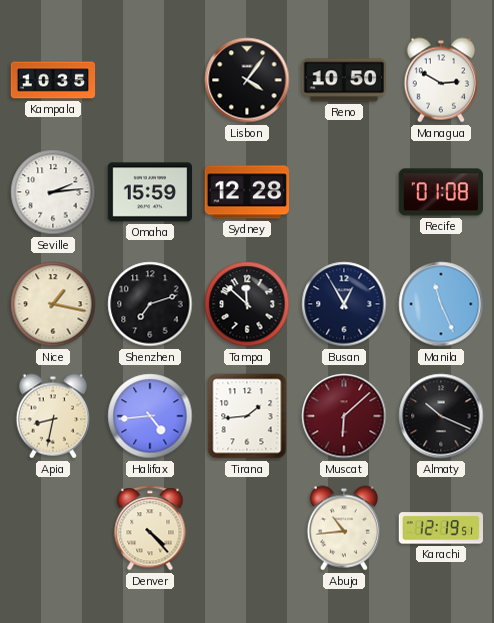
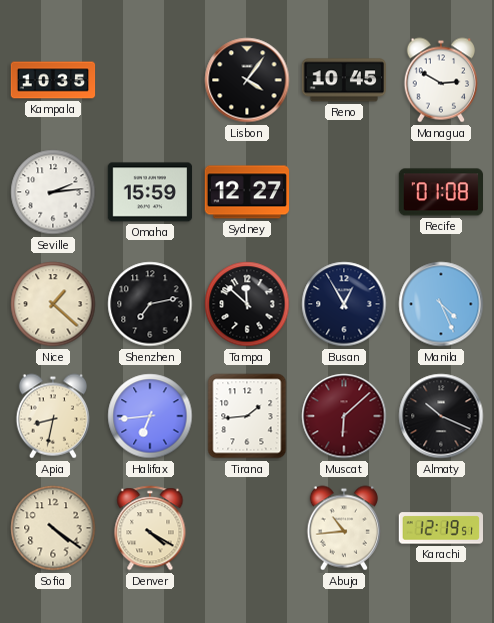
Reno: 10:50 -> 10:45
Sydney: 12:28 -> 12:27
Nice: 1:17 -> 1:22
Shenzhen: 7:12 -> 7:13
Manila: 11:26 -> 4:26
Halifax: 4:44 -> 6:44
Sofia: none -> 4:21
Denver: 4:23 -> 4:20
